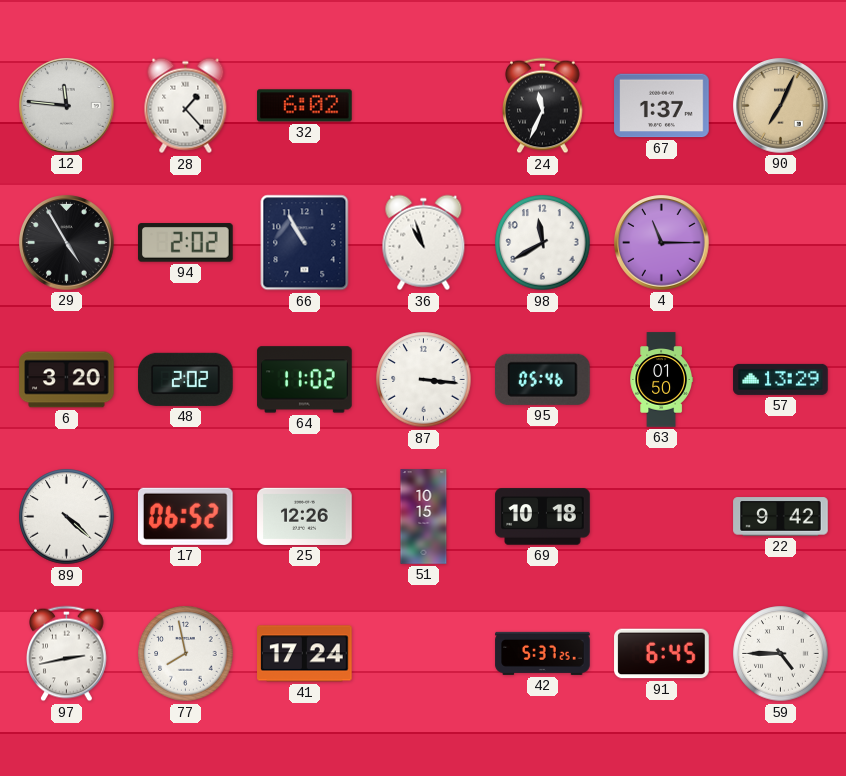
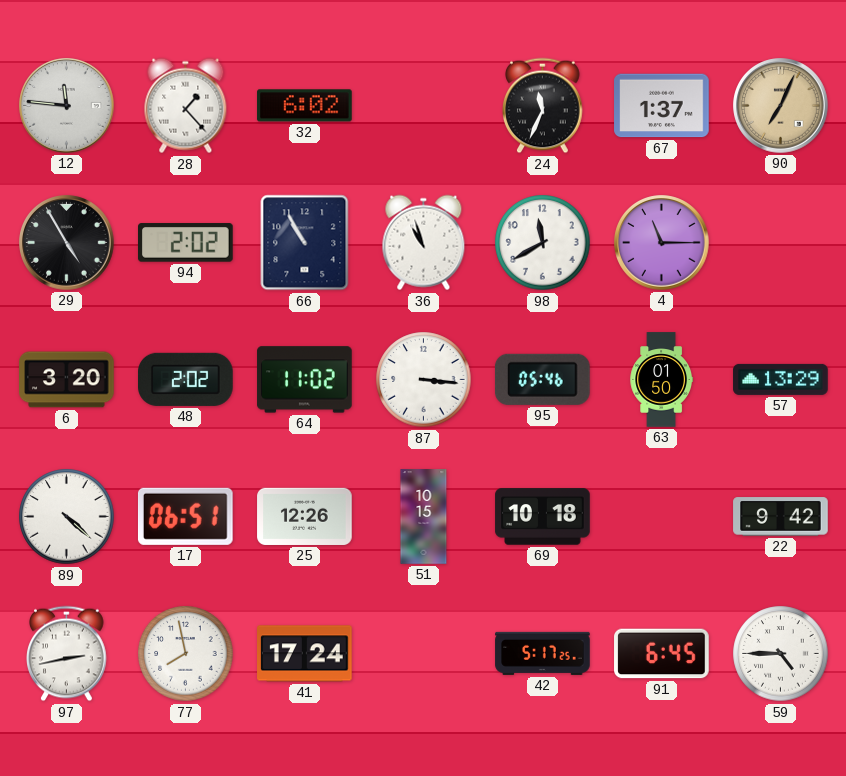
17: 06:52 -> 06:51
42: 5:37 -> 5:17
